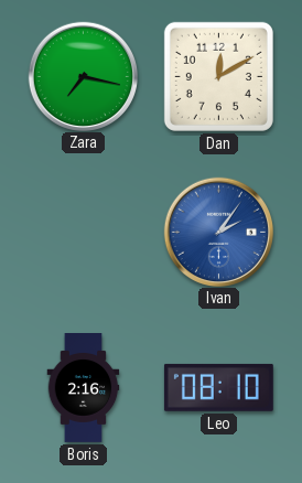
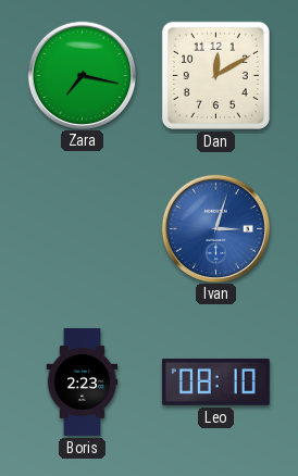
Ivan: 2:06 -> 3:03
Boris: 2:16 -> 2:23
